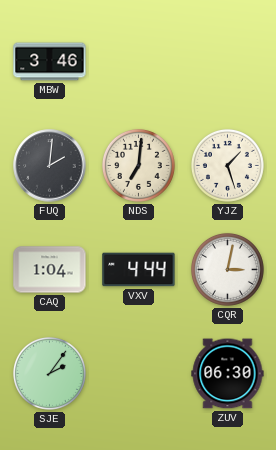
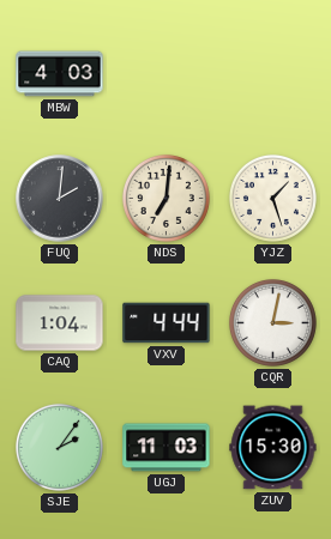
MBW: 3:46 -> 4:03
UGJ: none -> 11:03
ZUV: 06:30 -> 15:30
